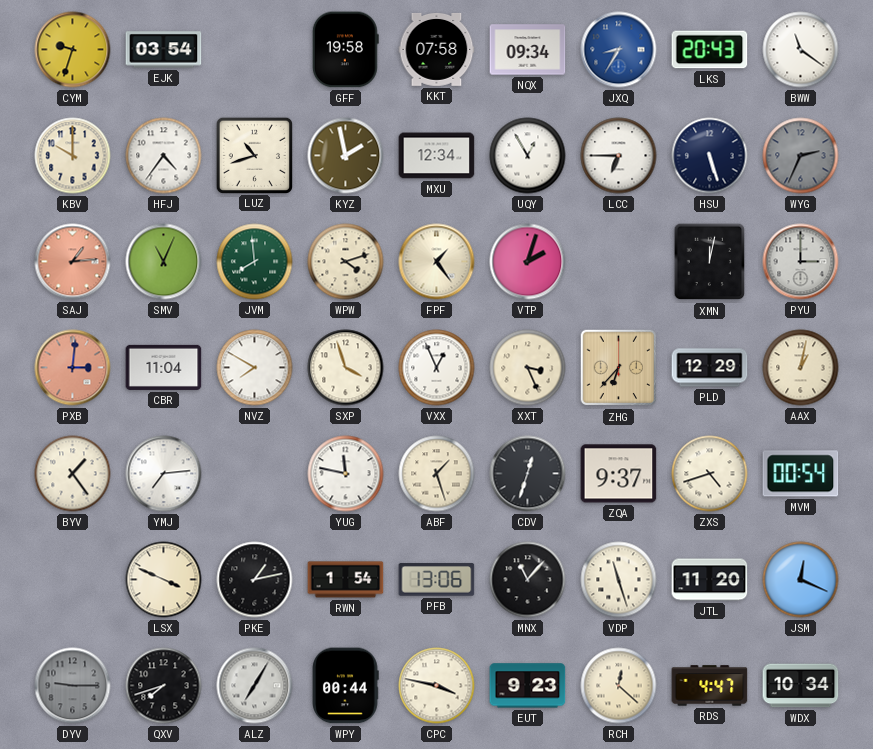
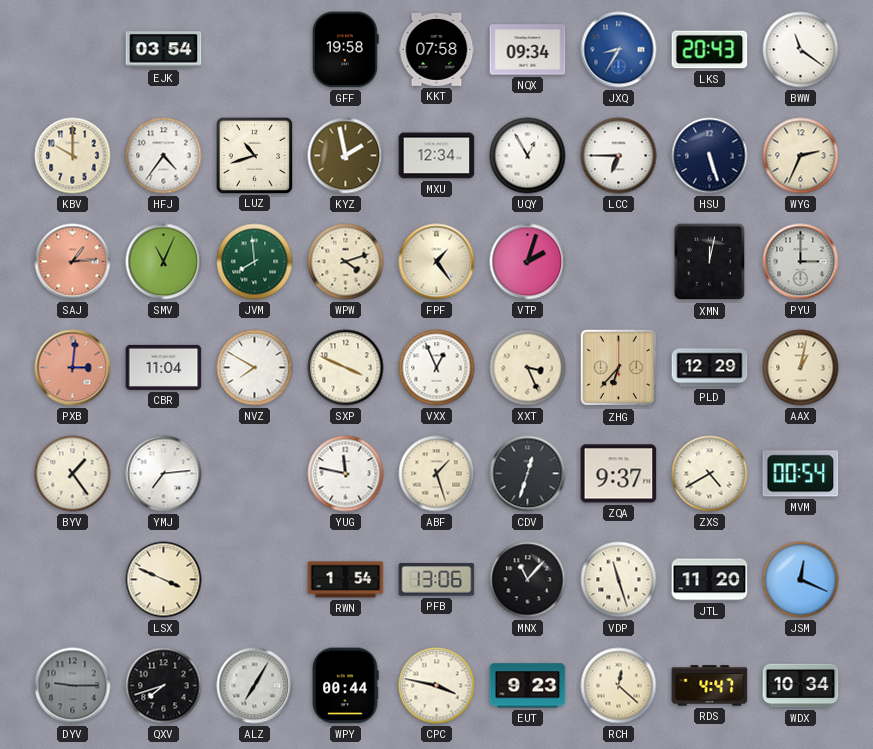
CYM: 9:33 -> none
WYG dial: grey -> cream
SXP: 3:57 -> 3:49
ZXS: 4:42 -> 4:40
PKE: 1:13 -> none
